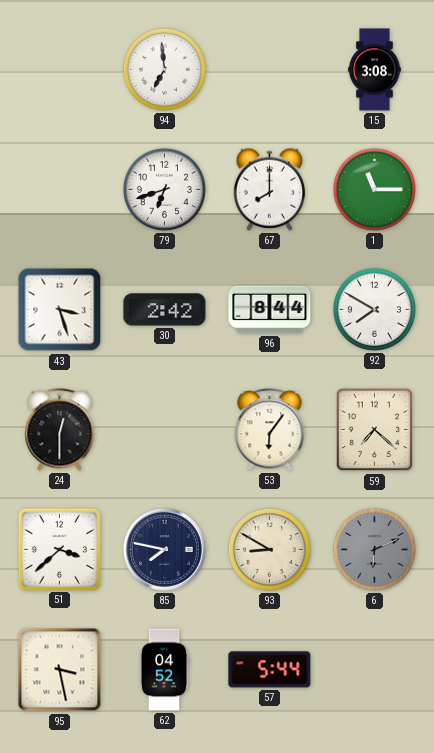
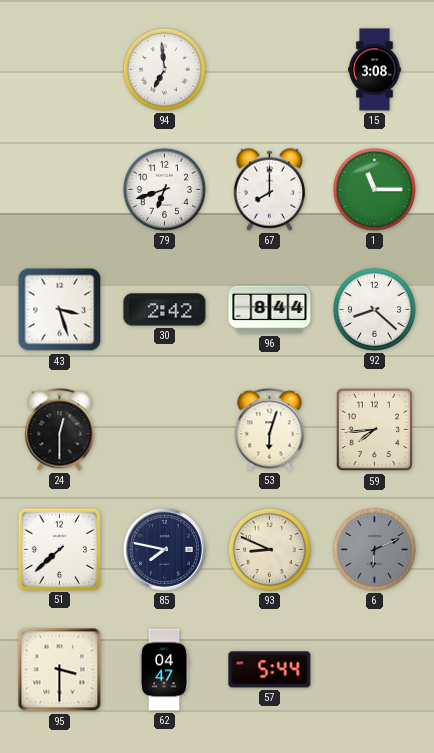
92: 7:50 -> 8:22
53: 6:06 -> 6:03
59: 7:22 -> 7:44
51: 3:38 -> 7:38
93: 8:50 -> 8:49
95: 3:28 -> 3:30
62: 04:52 -> 04:47
